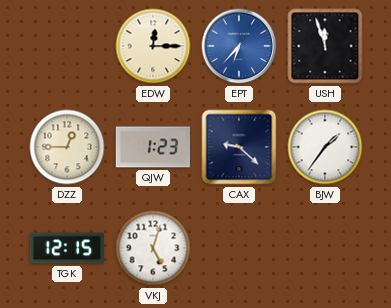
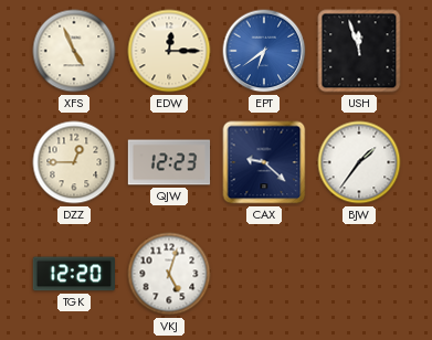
XFS: none -> 4:56
EPT: 6:37 -> 6:39
QJW: 1:23 -> 12:23
TGK: 12:15 -> 12:20
